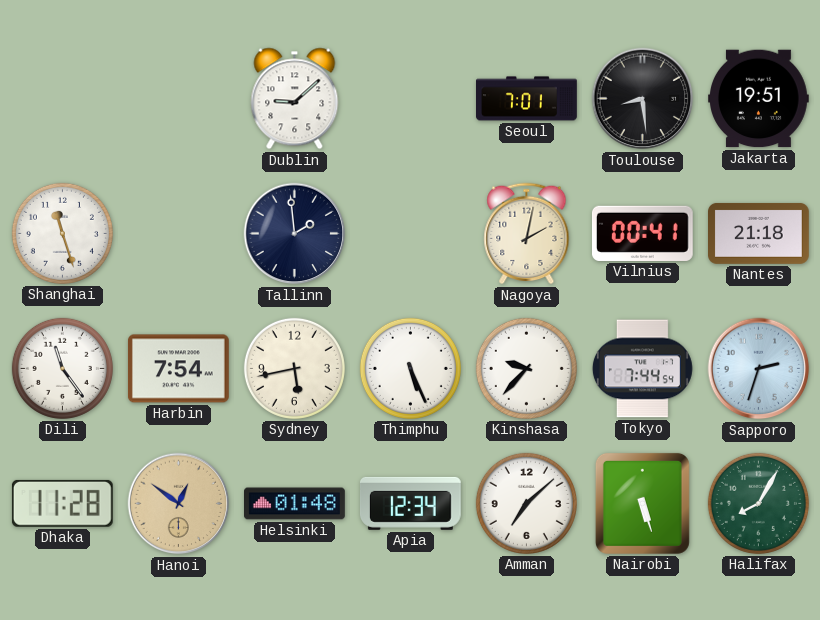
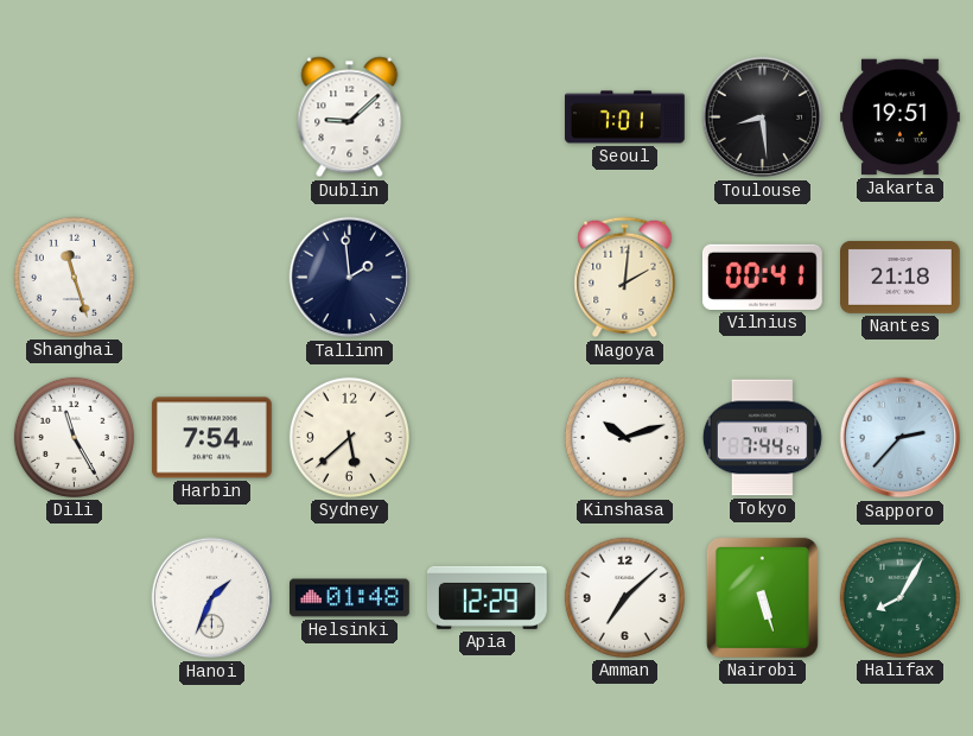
Nagoya: 2:02 -> 2:01
Dili: 11:24 -> 11:25
Sydney: 5:43 -> 5:38
Thimphu: 5:26 -> none
Kinshasa: 9:37 -> 10:12
Sapporo: 2:33 -> 2:37
Dhaka: 11:28 -> none
Hanoi: 12:51 -> 1:34
Hanoi dial: champagne -> white
Apia: 12:34 -> 12:29
